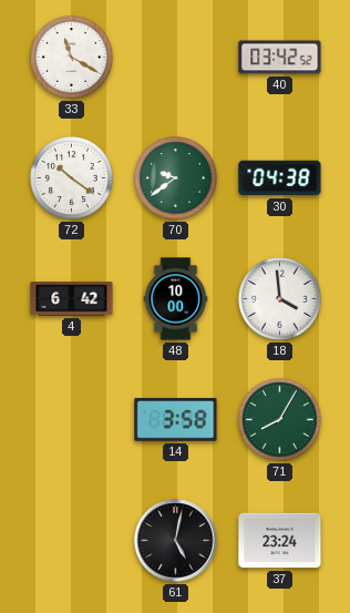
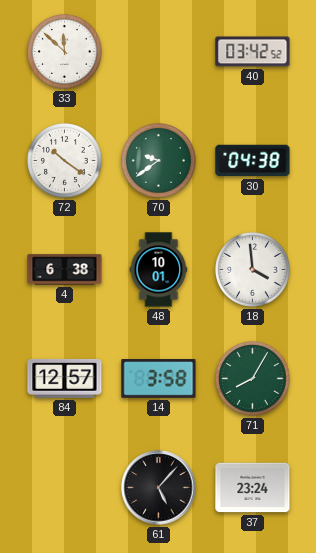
33: 11:20 -> 11:52
4: 6:42 -> 6:38
48: 10:00 -> 10:01
84: none -> 12:57
61: 5:02 -> 5:07
